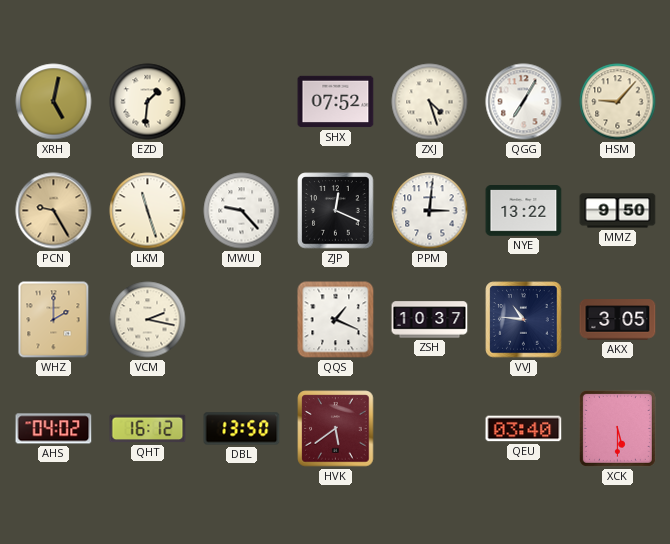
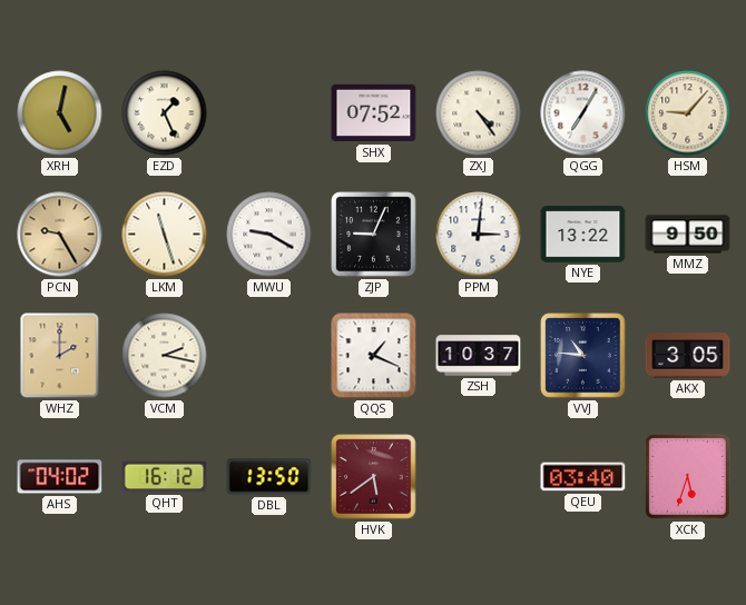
EZD: 1:31 -> 1:26
ZXJ: 4:27 -> 4:24
MWU: 9:23 -> 9:20
ZJP: 12:19 -> 9:04
XCK: 5:30 -> 5:33
